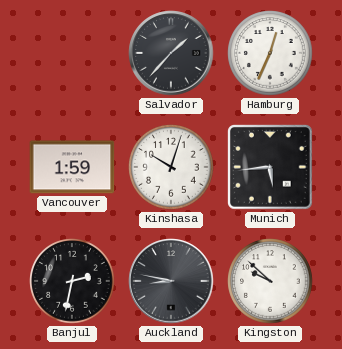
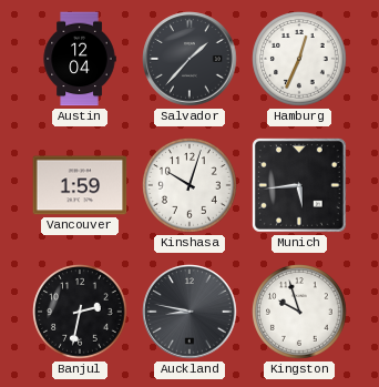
Austin: none -> 12:04
Kingston: 9:52 -> 9:57
